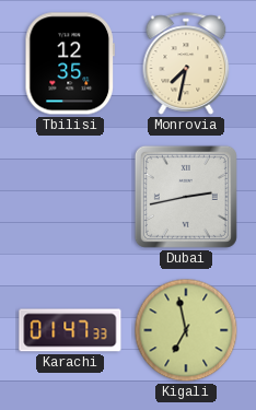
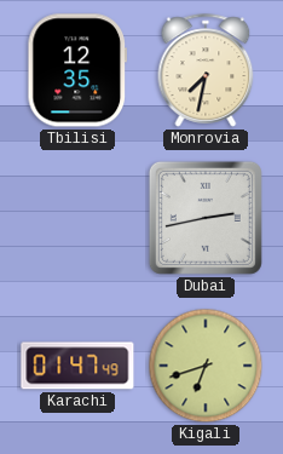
Karachi: 01:47:33 -> 01:47:49
Kigali: 6:58 -> 6:42
